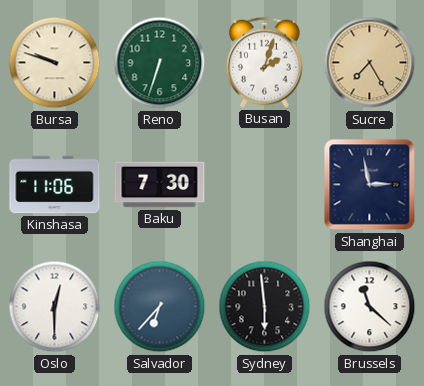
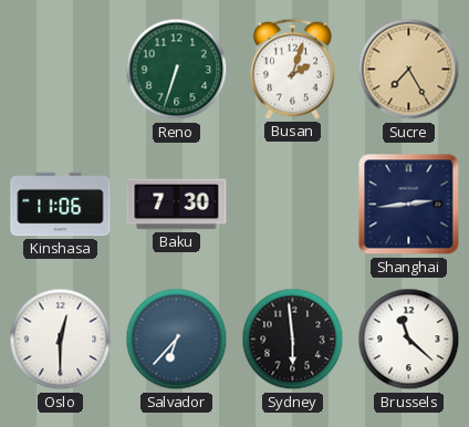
Bursa: 9:48 -> none
Shanghai: 2:58 -> 2:44
